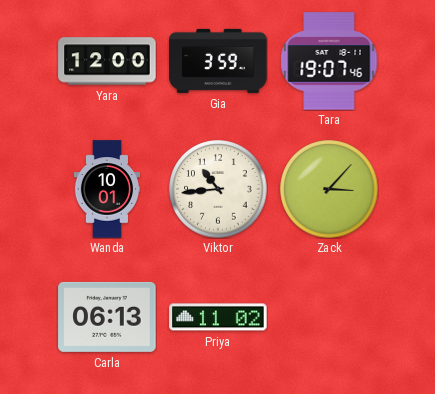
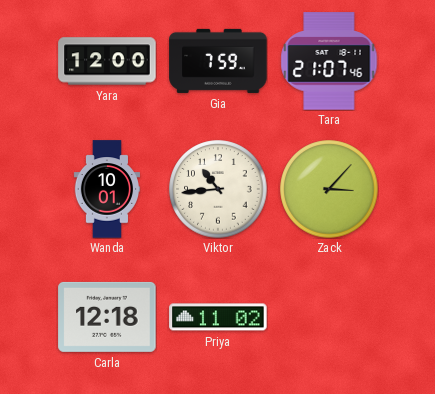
Gia: 3:59 -> 7:59
Tara: 19:07 -> 21:07
Carla: 06:13 -> 12:18
